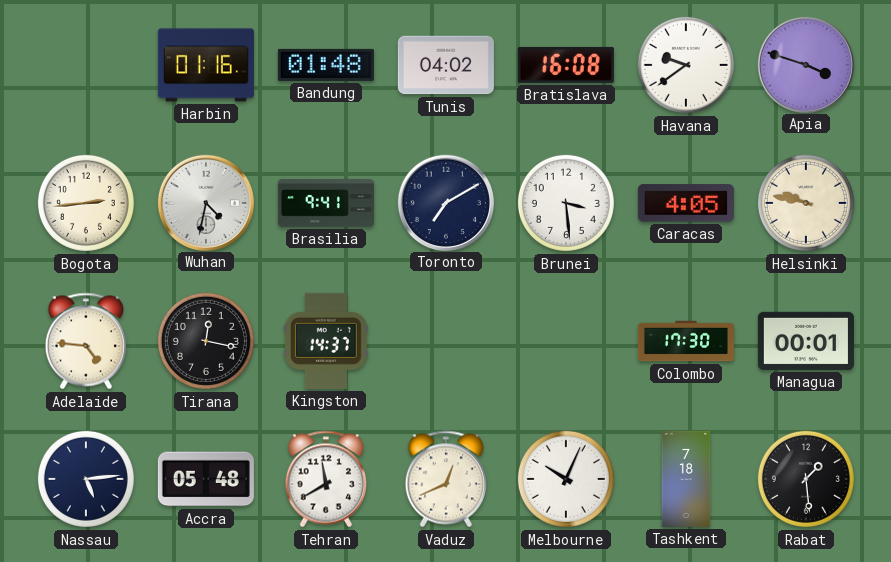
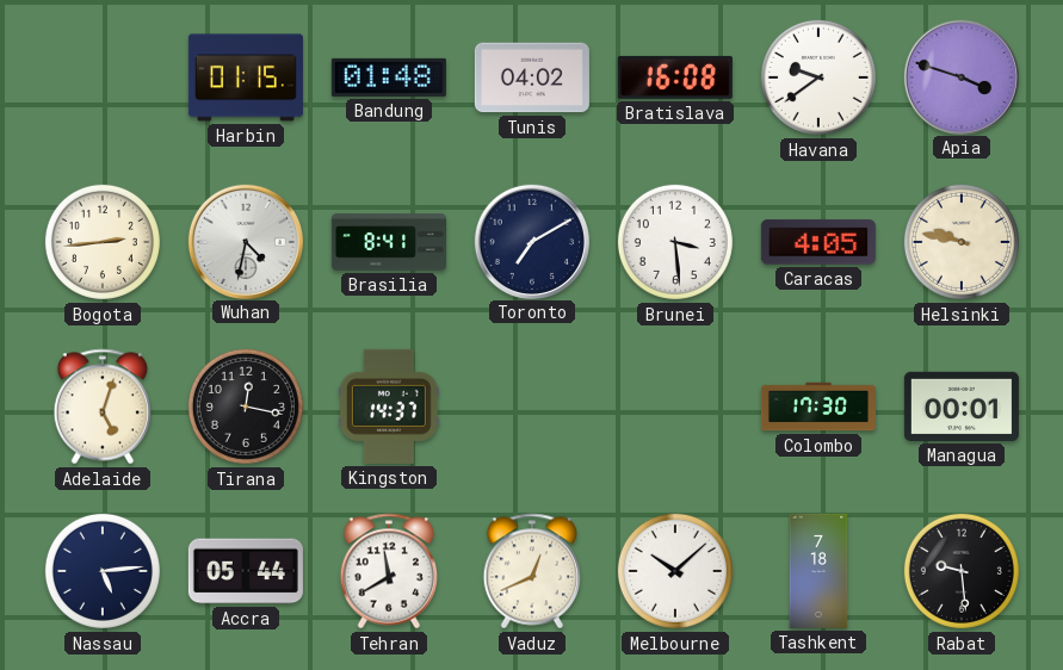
Harbin: 01:16 -> 01:15
Brasilia: 9:41 -> 8:41
Adelaide: 4:46 -> 5:03
Accra: 05:48 -> 05:44
Melbourne: 10:04 -> 10:08
Rabat: 1:29 -> 9:29
